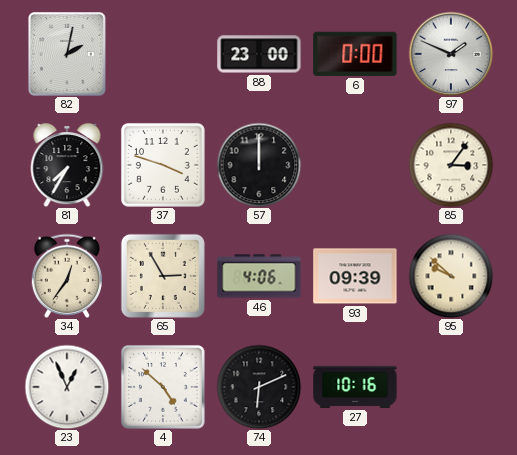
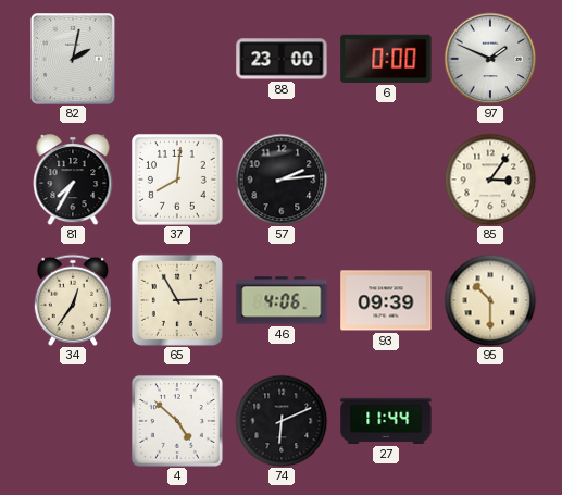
37: 3:48 -> 8:01
57: 12:00 -> 2:14
95: 9:52 -> 10:30
23: 12:56 -> none
27: 10:16 -> 11:44
